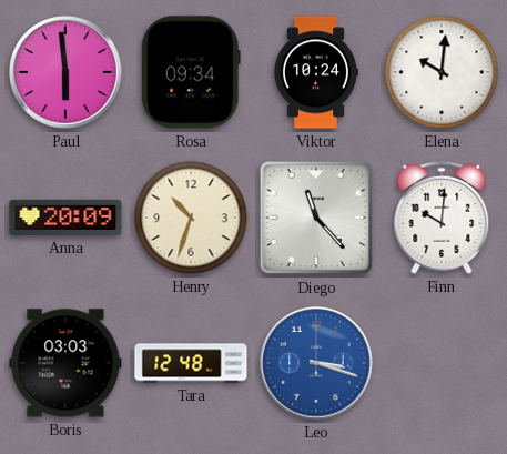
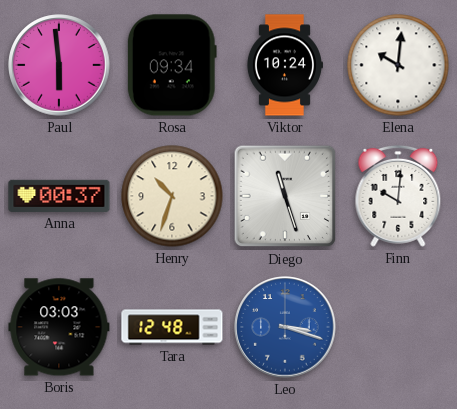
Anna: 20:09 -> 00:37
Diego: 11:23 -> 11:27
